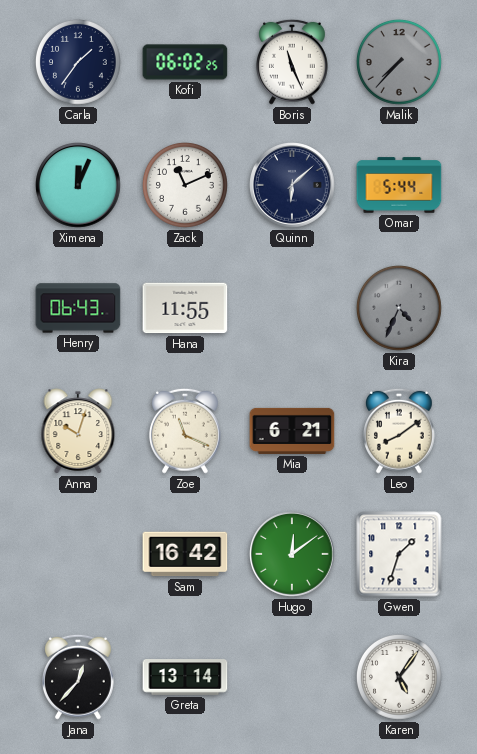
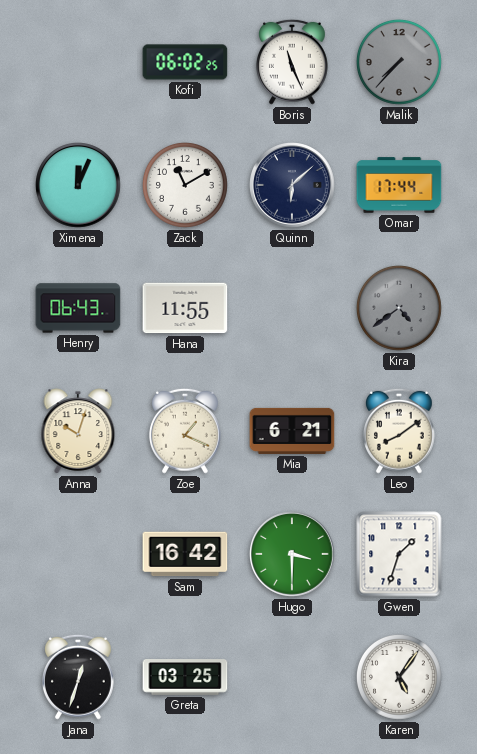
Carla: 1:36 -> none
Zack: 11:11 -> 11:10
Omar: 5:44 -> 17:44
Kira: 4:34 -> 4:39
Zoe: 11:19 -> 1:19
Hugo: 12:09 -> 3:30
Jana: 12:37 -> 12:33
Greta: 13:14 -> 03:25
